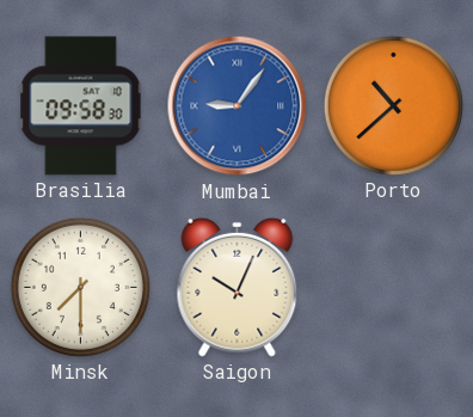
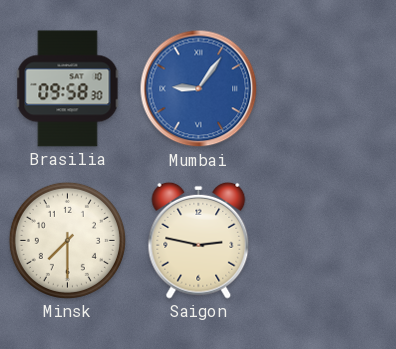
Porto: 10:38 -> none
Saigon: 10:04 -> 2:47
